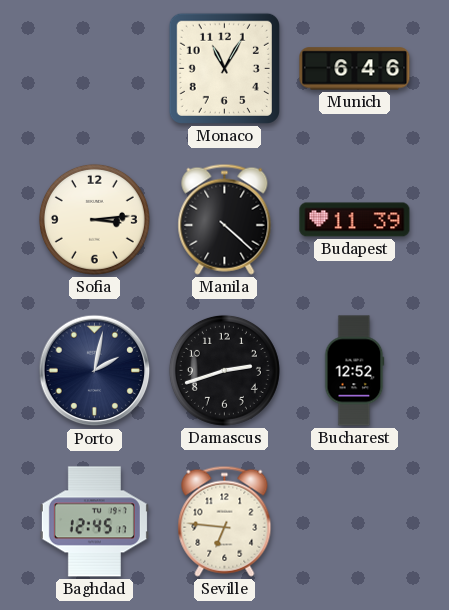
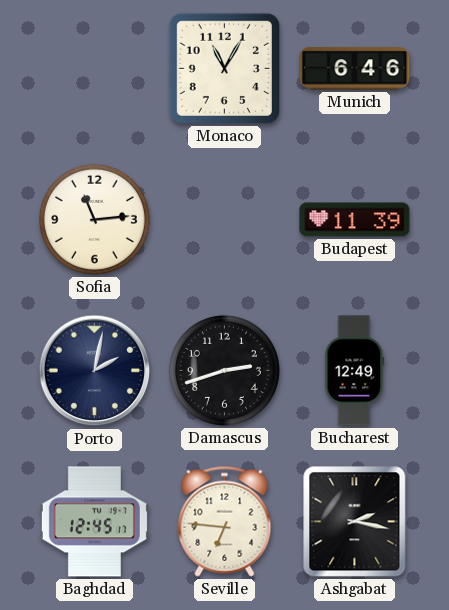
Sofia: 3:14 -> 11:14
Manila: 4:22 -> none
Bucharest: 12:52 -> 12:49
Ashgabat: none -> 2:17
